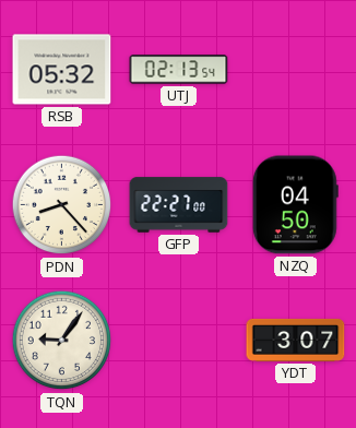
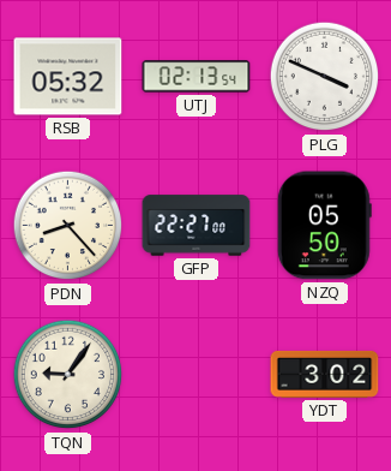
PLG: none -> 3:49
NZQ: 04:50 -> 05:50
YDT: 3:07 -> 3:02
